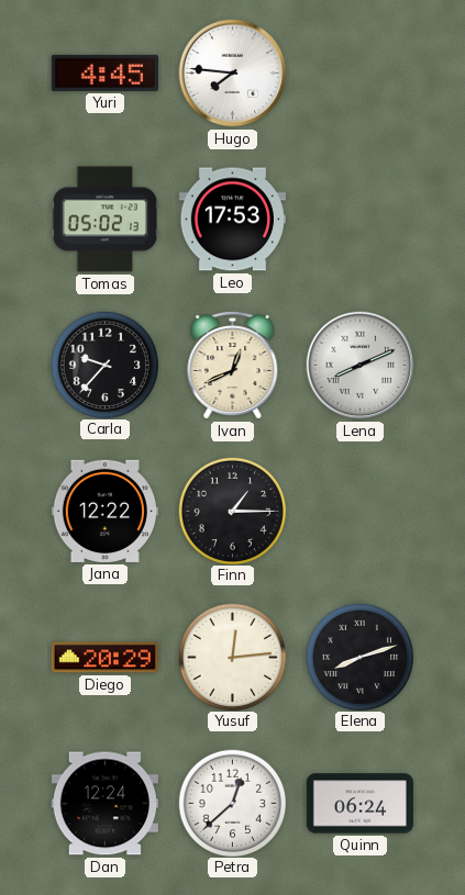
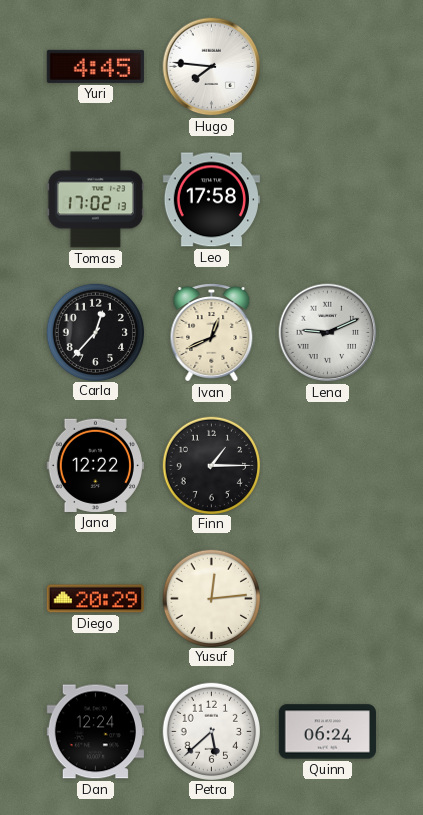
Tomas: 05:02 -> 17:02
Leo: 17:53 -> 17:58
Carla: 9:37 -> 12:37
Lena: 8:11 -> 9:11
Elena: 8:12 -> none
Petra: 12:38 -> 5:38
